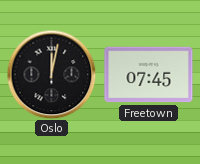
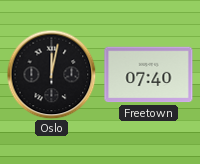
Freetown: 07:45 -> 07:40
